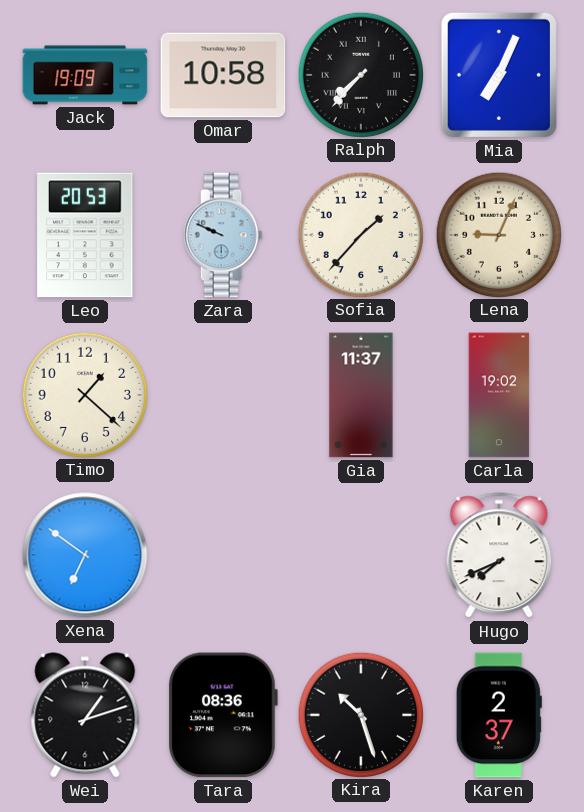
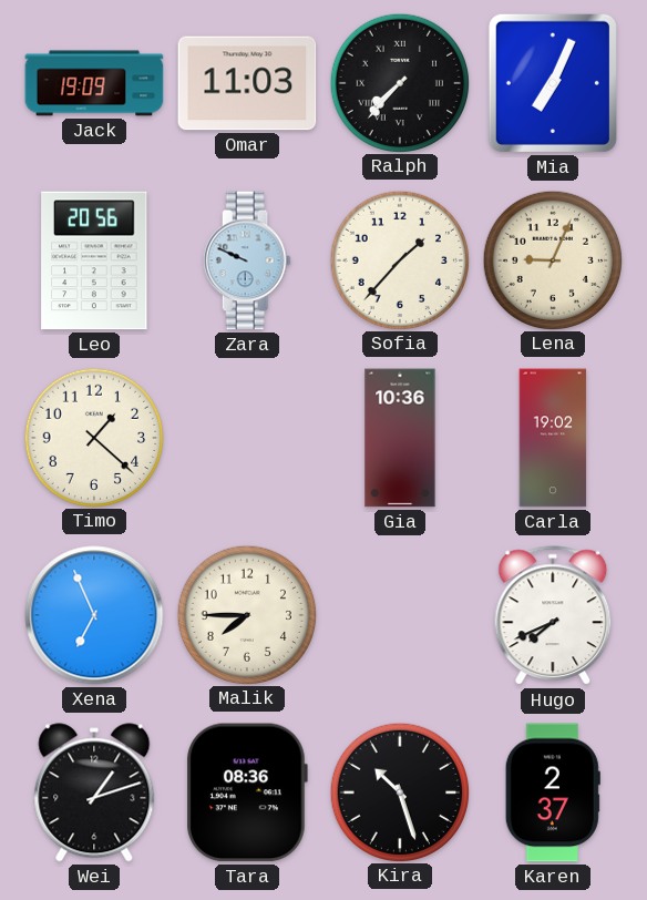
Omar: 10:58 -> 11:03
Leo: 20:53 -> 20:56
Gia: 11:37 -> 10:36
Xena: 6:51 -> 6:56
Malik: none -> 7:45
